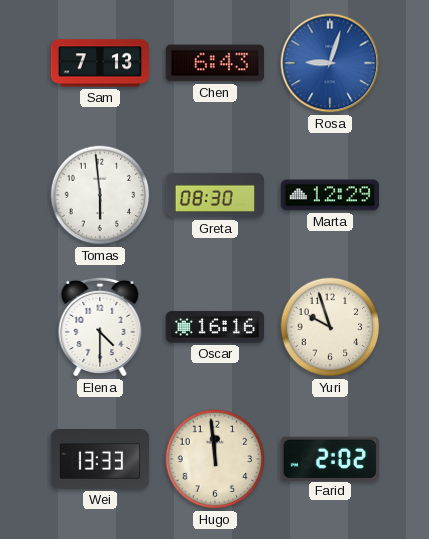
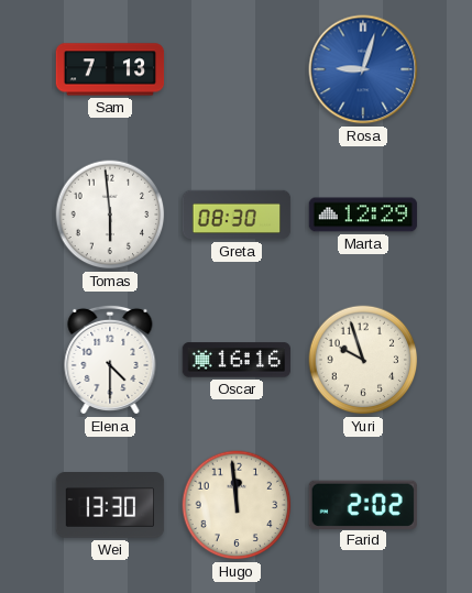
Chen: 6:43 -> none
Wei: 13:33 -> 13:30
